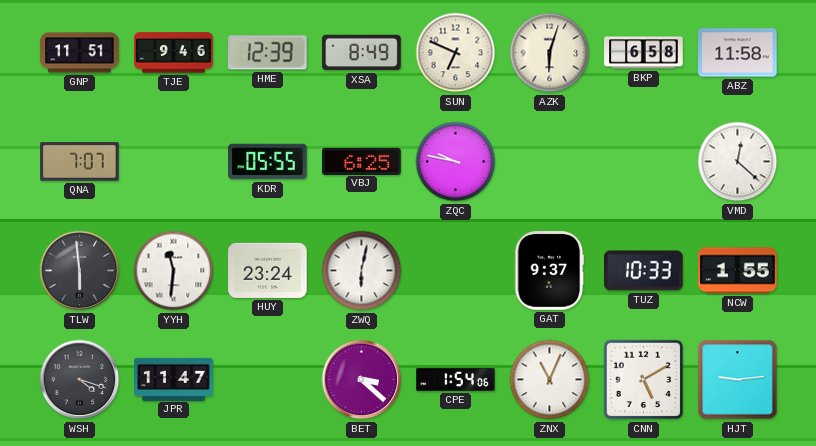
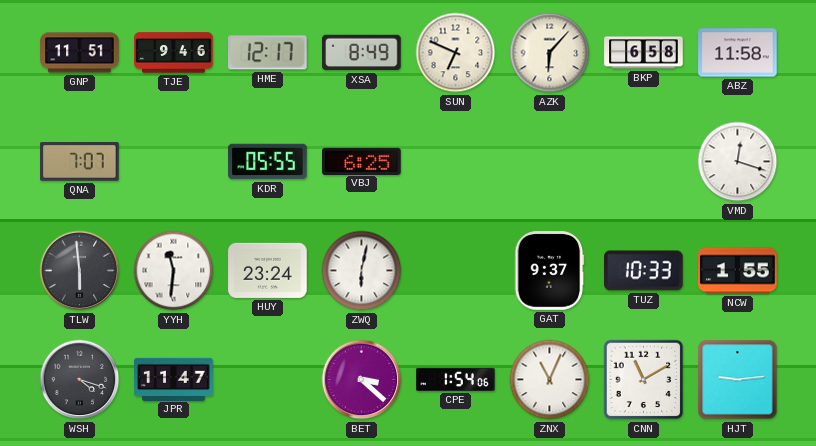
HME: 12:39 -> 12:17
AZK: 6:03 -> 6:07
ZQC: 9:47 -> none
VMD: 12:22 -> 12:18
CNN: 5:10 -> 11:10
